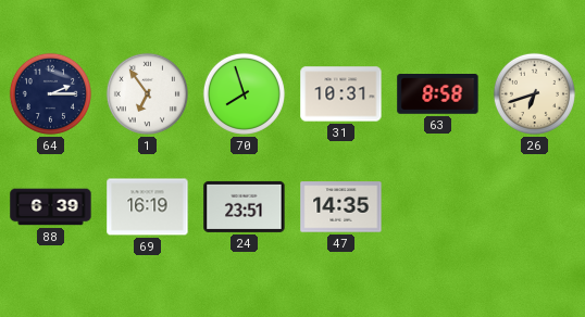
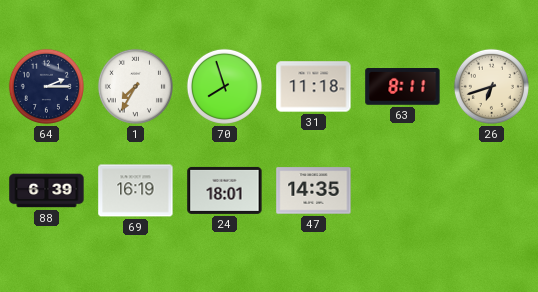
1: 6:54 -> 7:35
31: 10:31 -> 11:18
63: 8:58 -> 8:11
24: 23:51 -> 18:01
